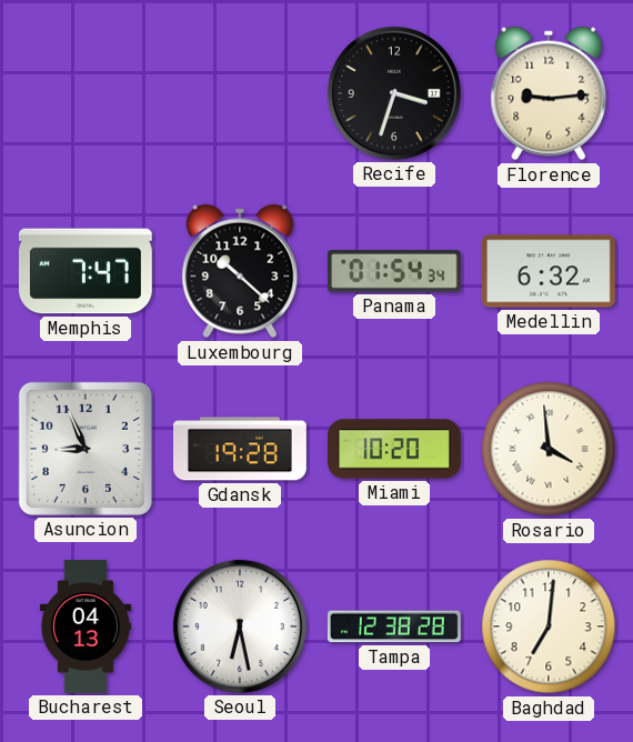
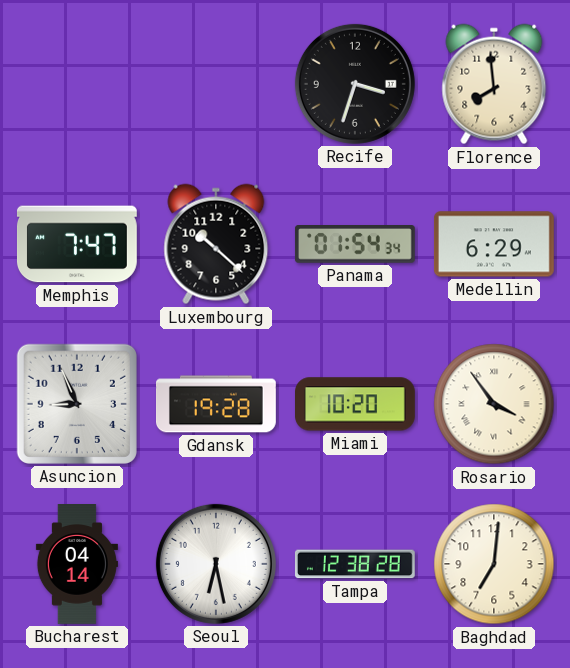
Florence: 9:14 -> 7:59
Medellin: 6:32 -> 6:29
Rosario: 3:59 -> 3:54
Bucharest: 04:13 -> 04:14
